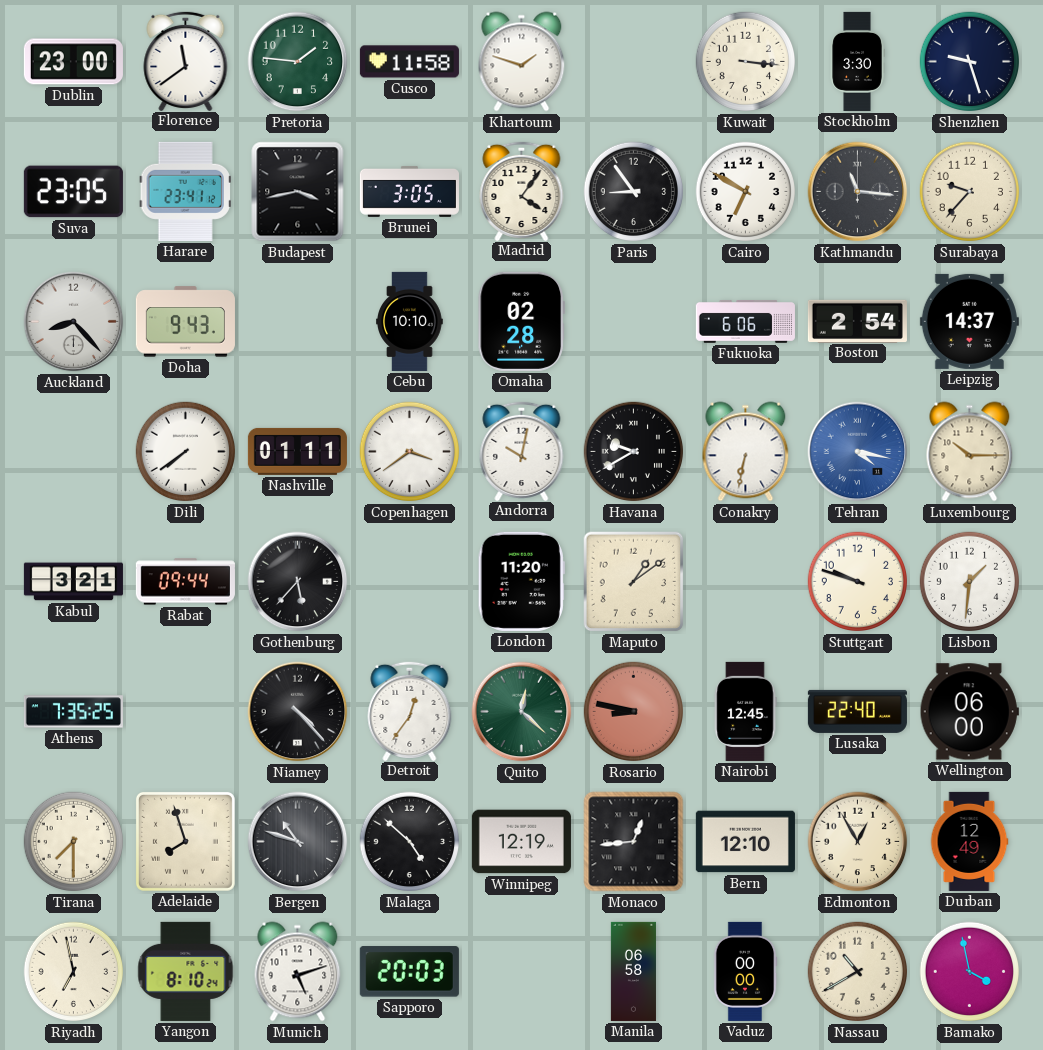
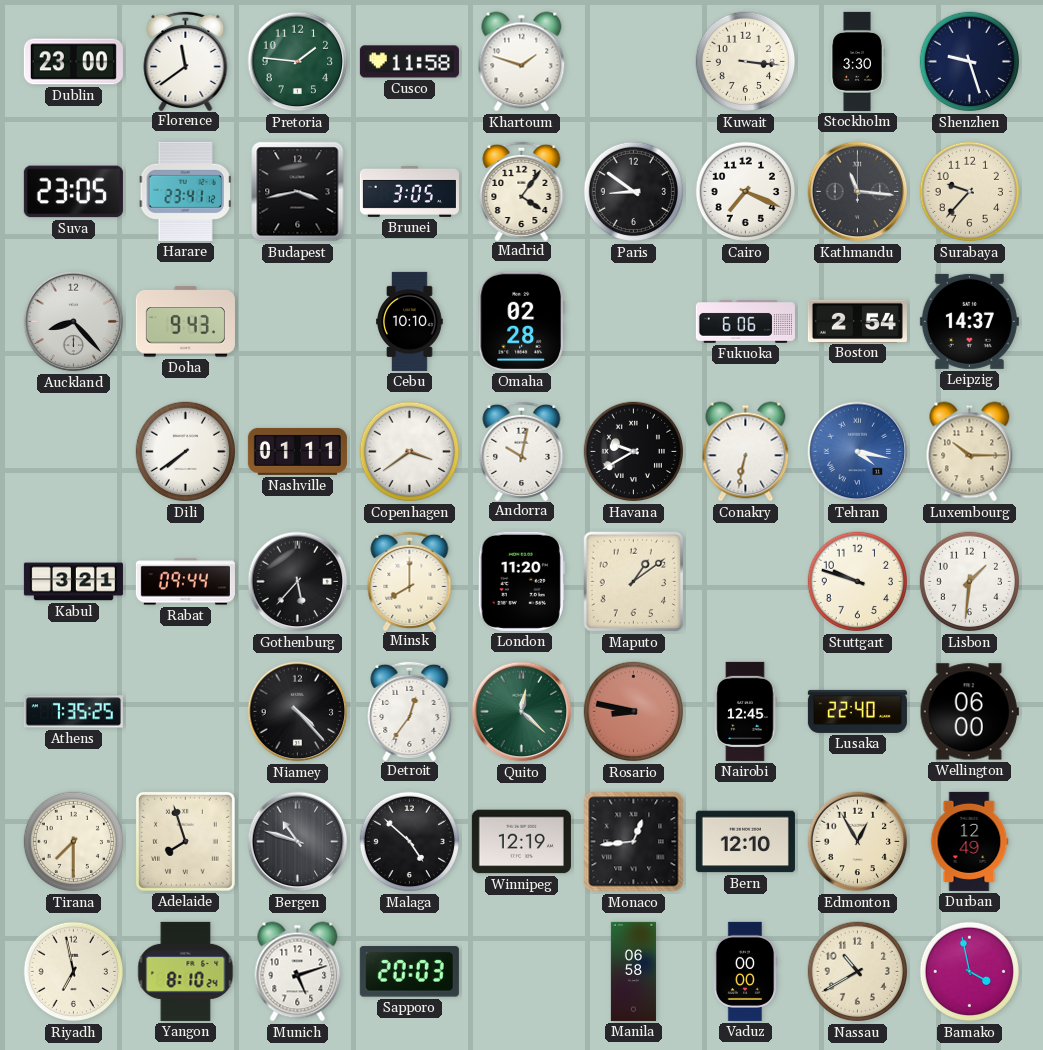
Paris: 8:54 -> 8:51
Cairo: 6:50 -> 7:19
Minsk: none -> 8:00
